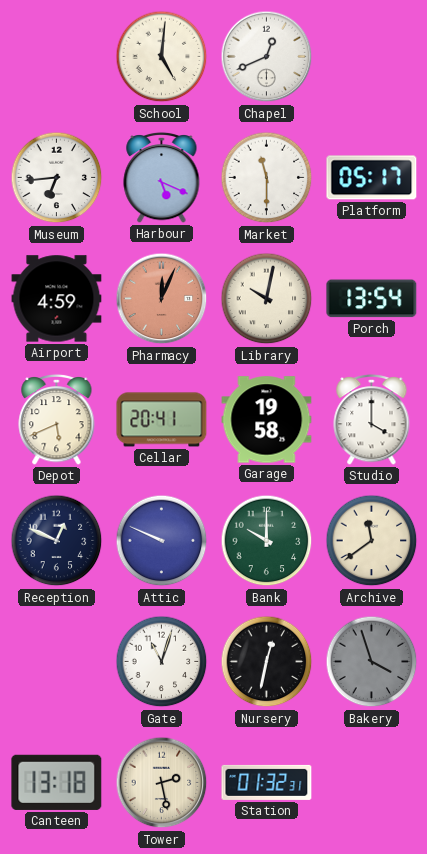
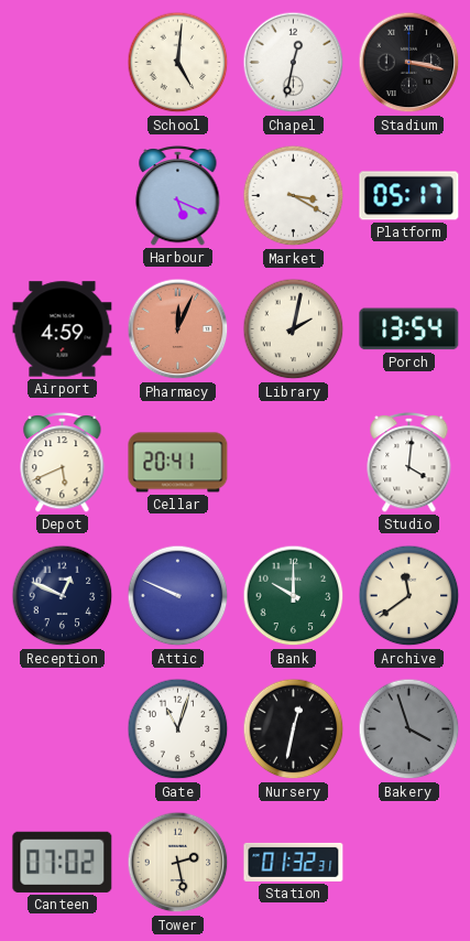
Chapel: 12:41 -> 12:32
Stadium: none -> 3:17
Museum: 6:44 -> none
Market: 11:30 -> 3:20
Library: 10:02 -> 2:02
Garage: 19:58 -> none
Studio: 4:00 -> 4:01
Canteen: 13:18 -> 07:02
